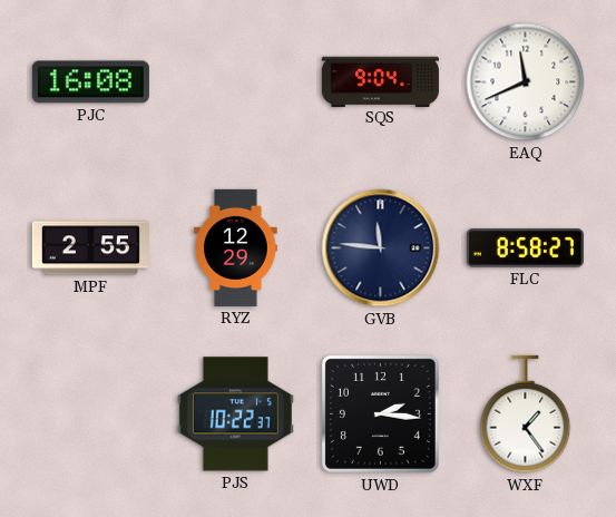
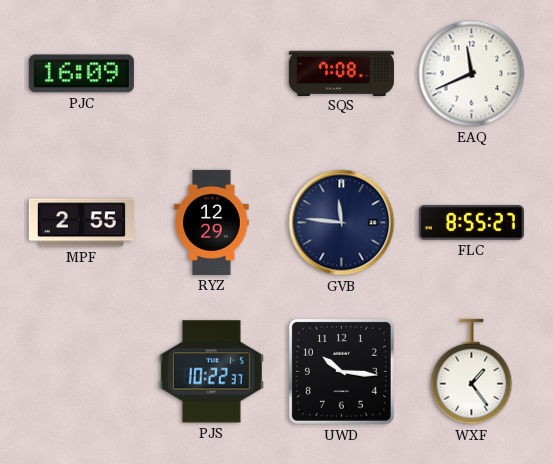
PJC: 16:08 -> 16:09
SQS: 9:04 -> 7:08
FLC: 8:58 -> 8:55
UWD: 2:16 -> 10:16
